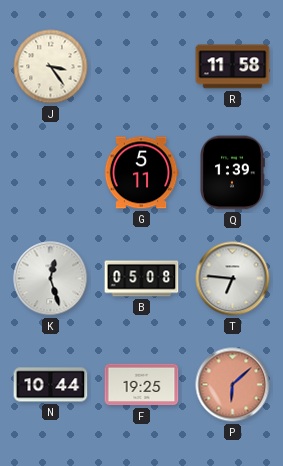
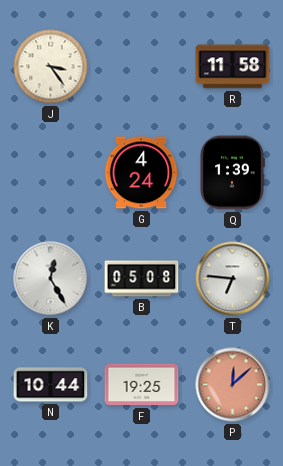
G: 5:11 -> 4:24
K: 12:27 -> 12:25
P: 6:08 -> 12:08
